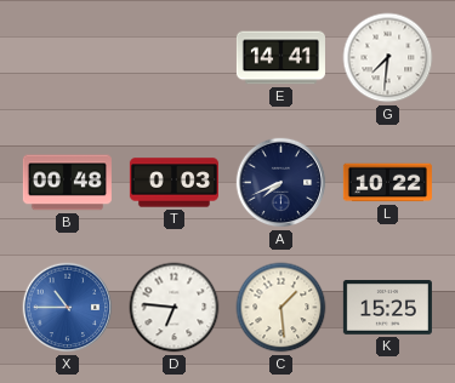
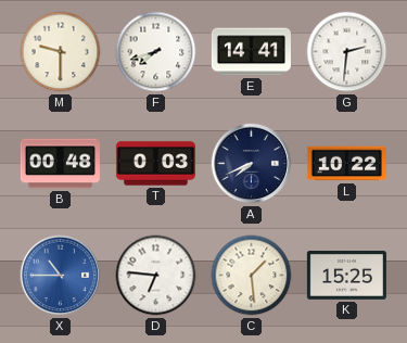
M: none -> 9:30
F: none -> 7:42
G: 7:31 -> 2:31
